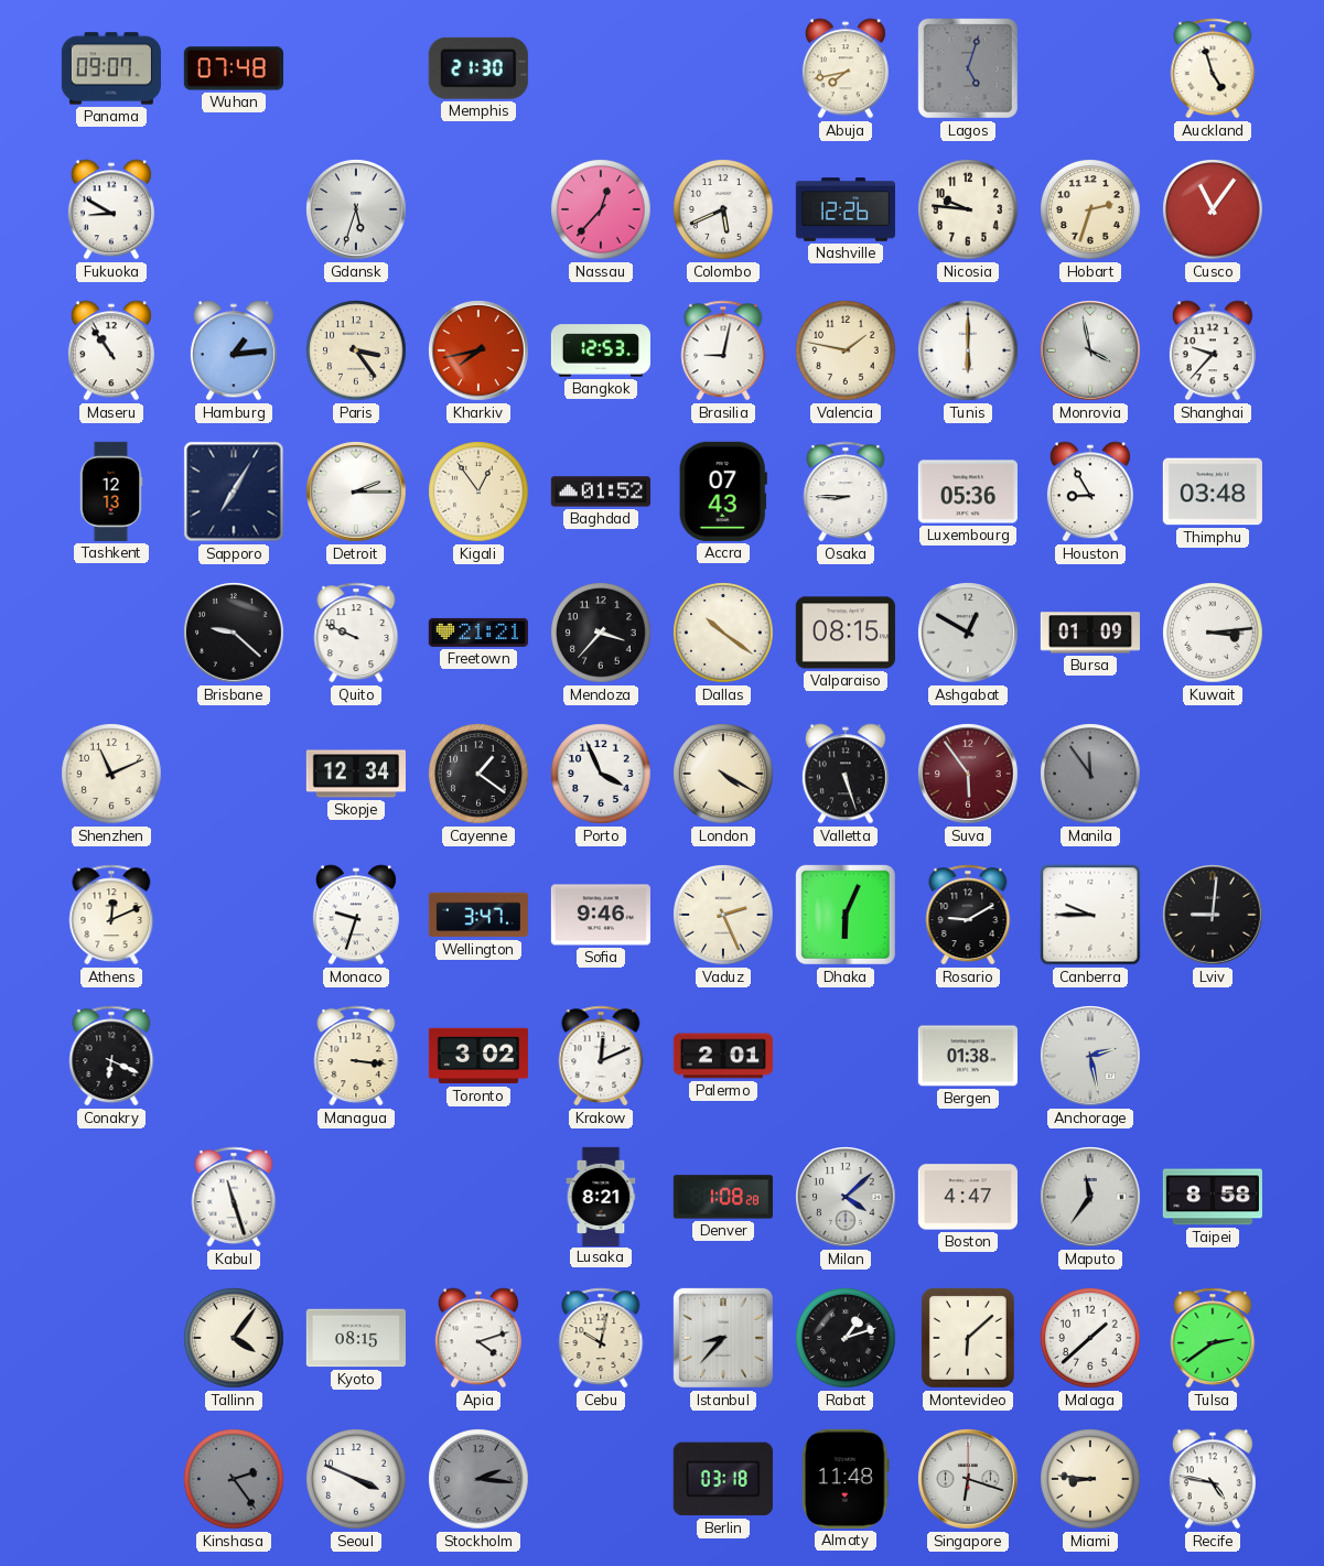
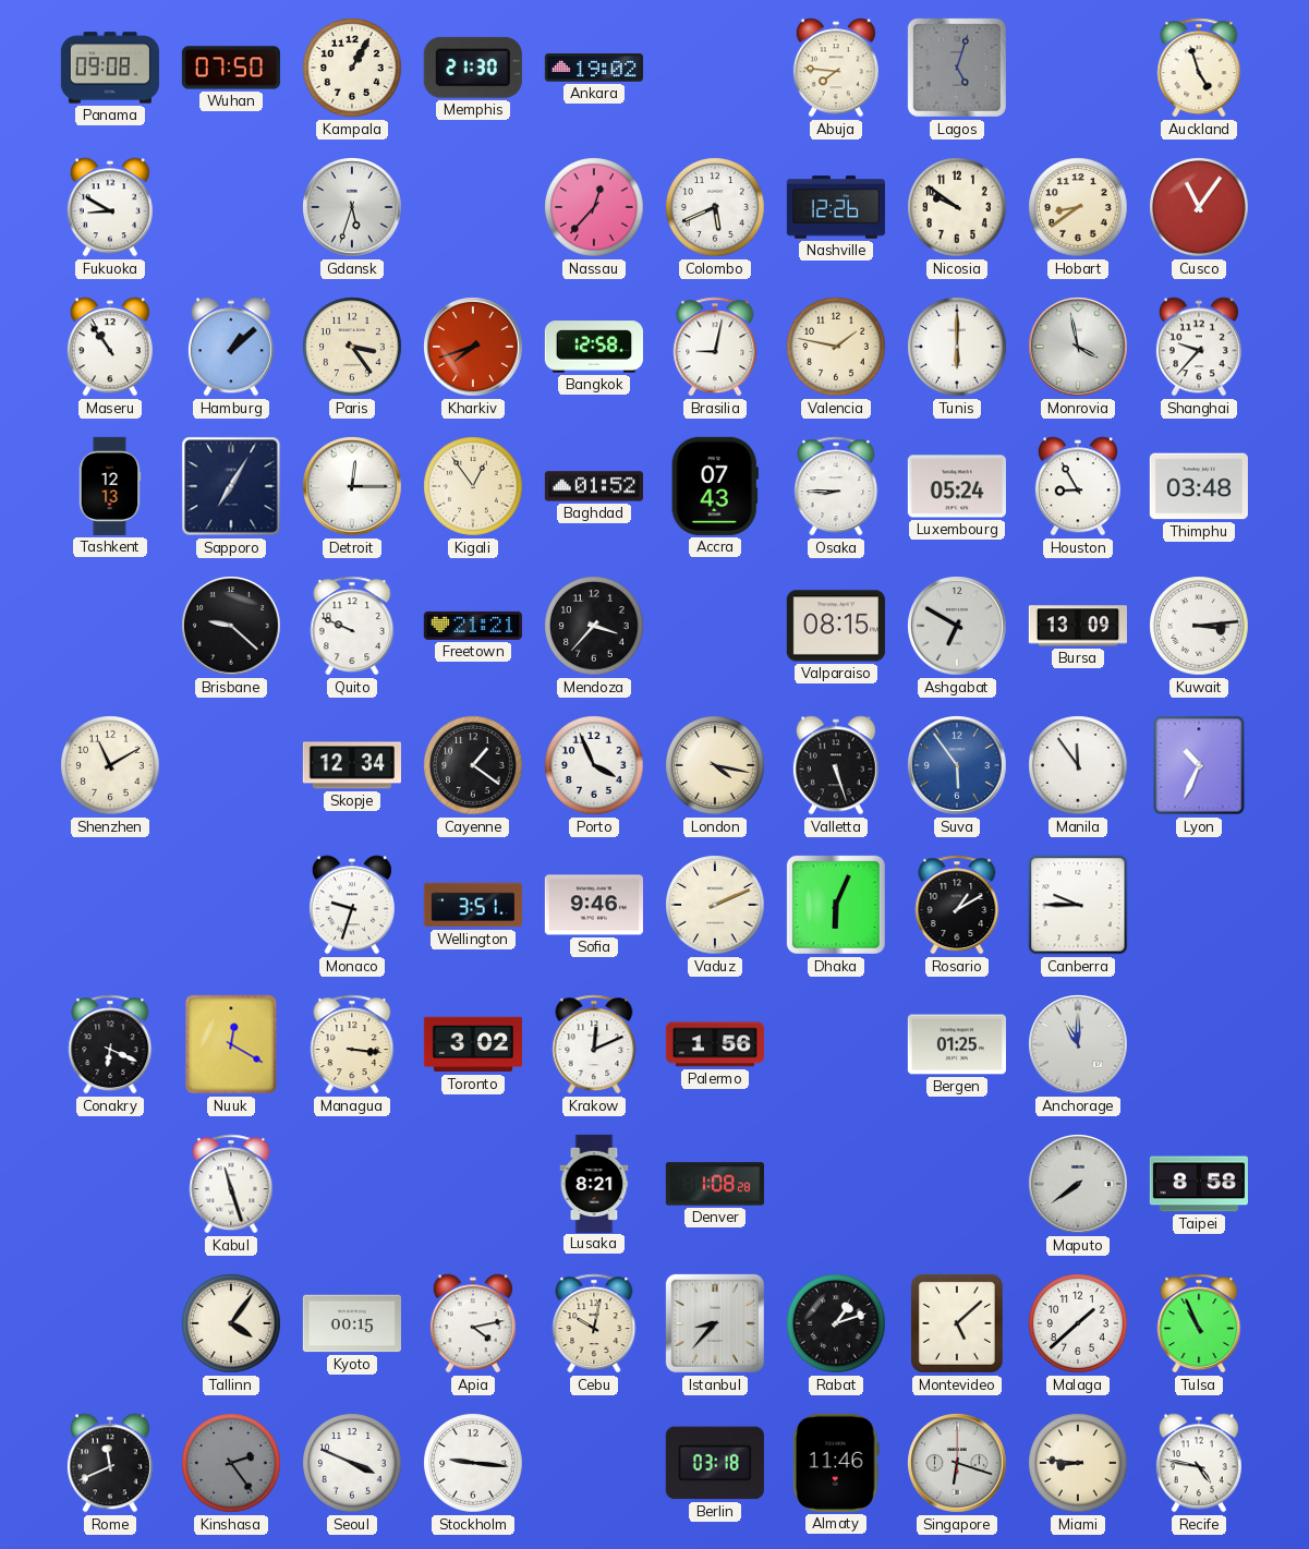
Panama: 09:07 -> 09:08
Wuhan: 07:48 -> 07:50
Kampala: none -> 1:05
Ankara: none -> 19:02
Abuja: 7:43 -> 7:46
Nicosia: 9:46 -> 9:51
Hobart: 2:33 -> 8:39
Hamburg: 1:14 -> 1:08
Kharkiv: 7:43 -> 7:42
Bangkok: 12:53 -> 12:58
Detroit: 2:15 -> 12:15
Luxembourg: 05:36 -> 05:24
Dallas: 10:21 -> none
Ashgabat: 12:50 -> 6:50
Bursa: 01:09 -> 13:09
Shenzhen: 11:11 -> 11:10
London: 4:20 -> 4:17
Suva dial: burgundy -> blue
Manila dial: grey -> white
Lyon: none -> 10:34
Athens: 12:11 -> none
Wellington: 3:47 -> 3:51
Vaduz: 2:26 -> 2:11
Rosario: 9:10 -> 1:10
Lviv: 9:01 -> none
Nuuk: none -> 12:20
Palermo: 2:01 -> 1:56
Bergen: 01:38 -> 01:25
Anchorage: 2:28 -> 11:00
Milan: 4:08 -> none
Boston: 4:47 -> none
Maputo: 11:36 -> 7:39
Kyoto: 08:15 -> 00:15
Apia: 4:12 -> 4:13
Montevideo: 6:08 -> 5:08
Tulsa: 2:39 -> 10:56
Rome: none -> 11:41
Stockholm: 2:16 -> 9:16
Stockholm dial: grey -> white
Almaty: 11:48 -> 11:46
